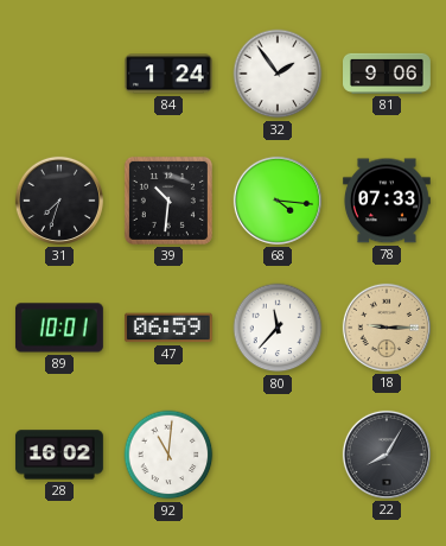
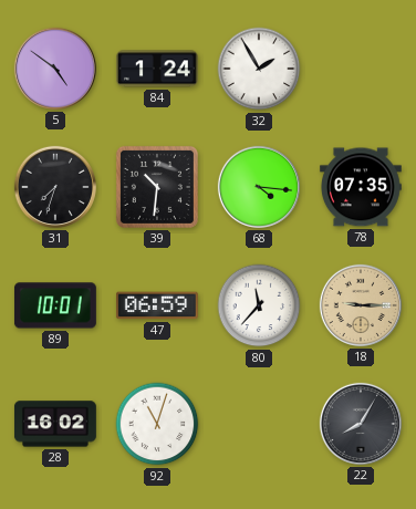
5: none -> 4:51
32: 1:54 -> 1:55
81: 9:06 -> none
78: 07:33 -> 07:35
92: 11:01 -> 11:03
